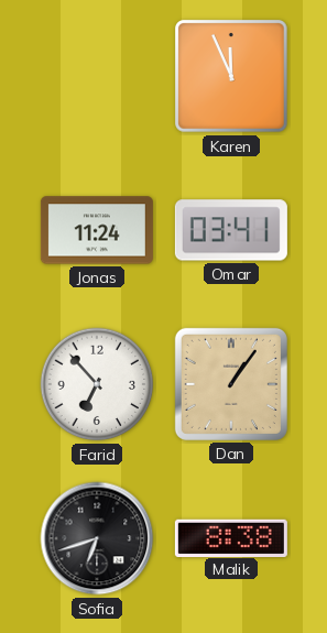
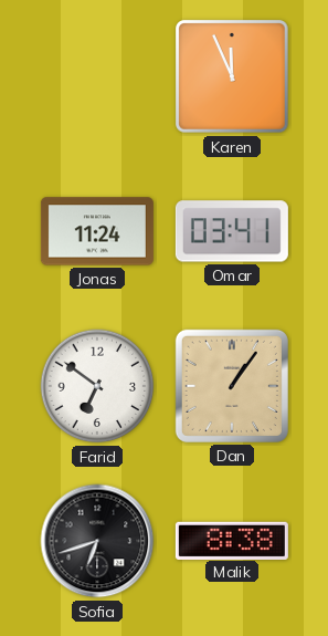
Farid: 6:53 -> 6:51
